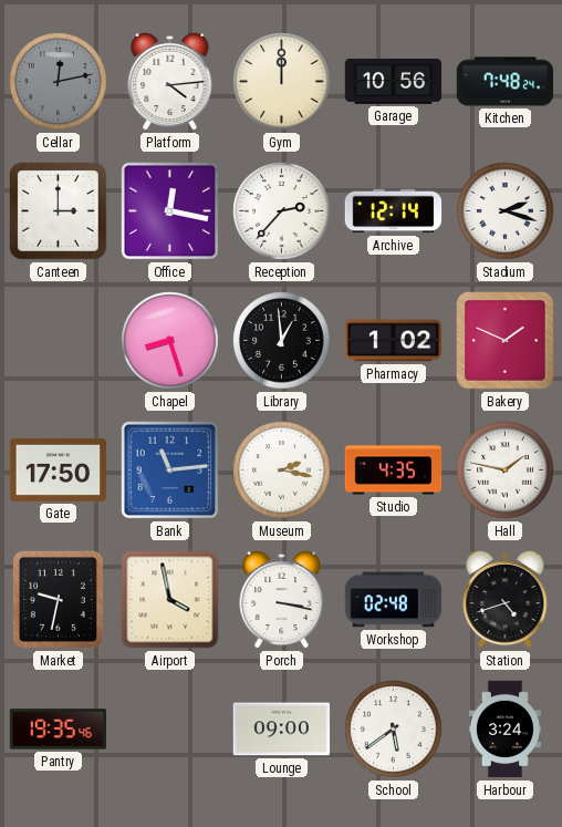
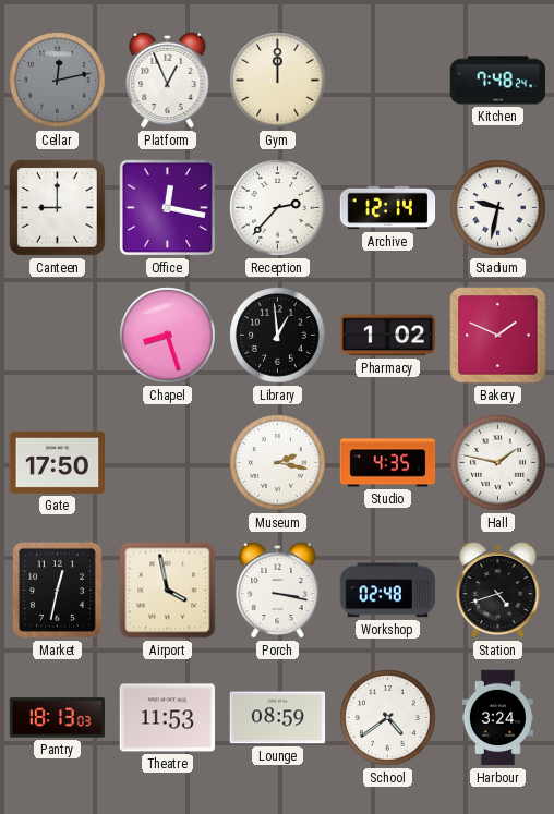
Platform: 4:14 -> 12:56
Garage: 10:56 -> none
Canteen: 3:00 -> 9:00
Stadium: 2:18 -> 9:32
Bank: 11:14 -> none
Market: 9:32 -> 12:32
Pantry: 19:35 -> 18:13
Theatre: none -> 11:53
Lounge: 09:00 -> 08:59
School: 5:39 -> 4:39
